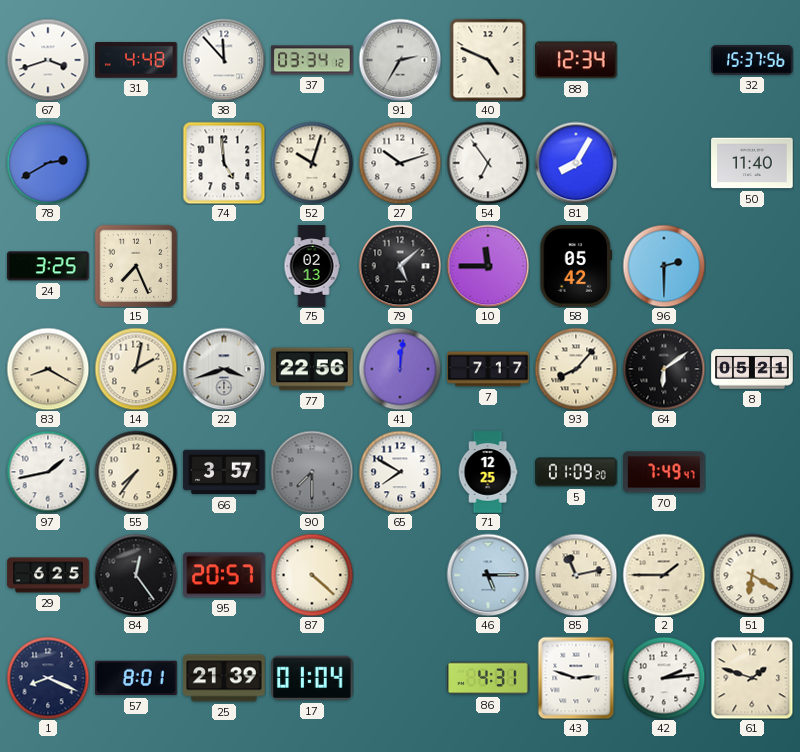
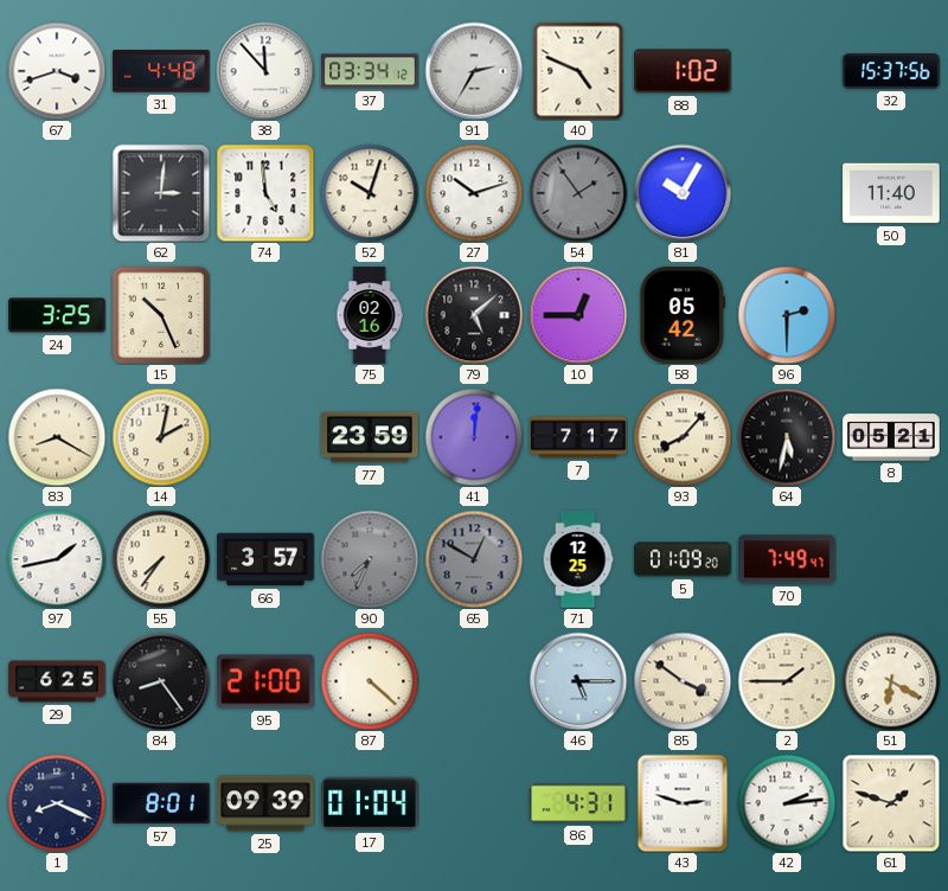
88: 12:34 -> 1:02
78: 2:40 -> none
62: none -> 3:01
54: 6:54 -> 1:54
54 dial: white -> grey
81: 8:05 -> 10:05
15: 7:26 -> 10:26
75: 02:13 -> 02:16
10: 11:45 -> 12:45
22: 3:42 -> none
77: 22:56 -> 23:59
64: 6:09 -> 5:32
90: 7:30 -> 7:34
65: 7:50 -> 12:50
65 dial: white -> grey
84: 12:24 -> 8:24
95: 20:57 -> 21:00
85: 11:13 -> 3:51
25: 21:39 -> 09:39
